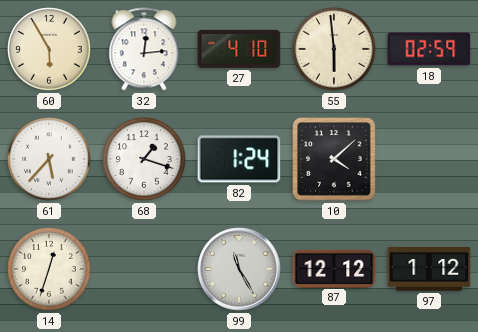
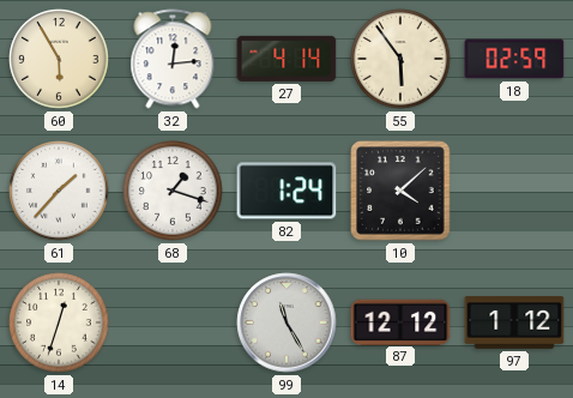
27: 4:10 -> 4:14
55: 5:59 -> 5:54
61: 5:37 -> 1:37
